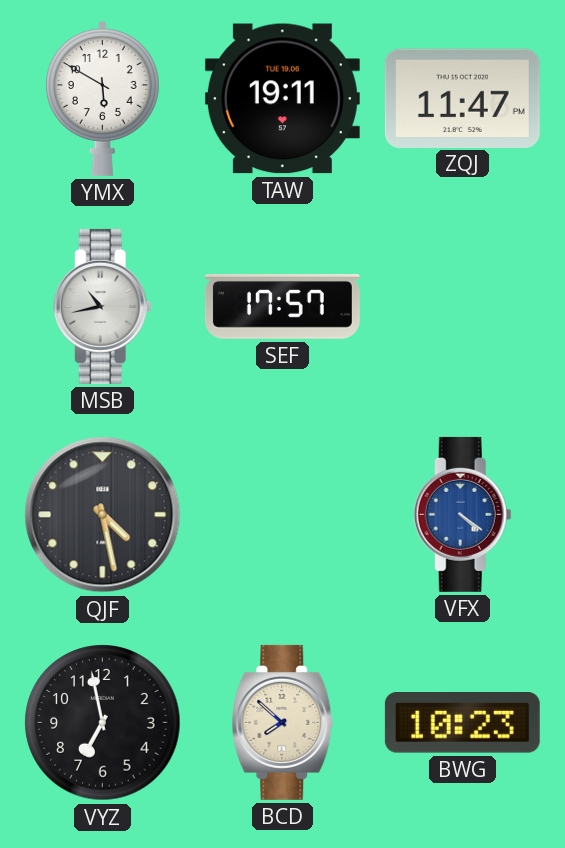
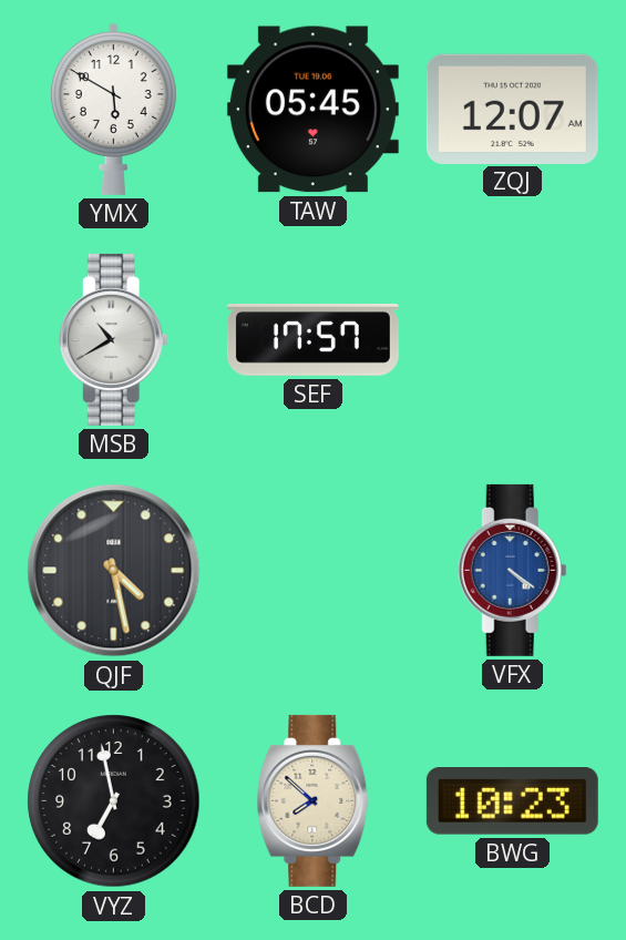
TAW: 19:11 -> 05:45
ZQJ: 11:47 -> 12:07
MSB: 10:43 -> 10:40
